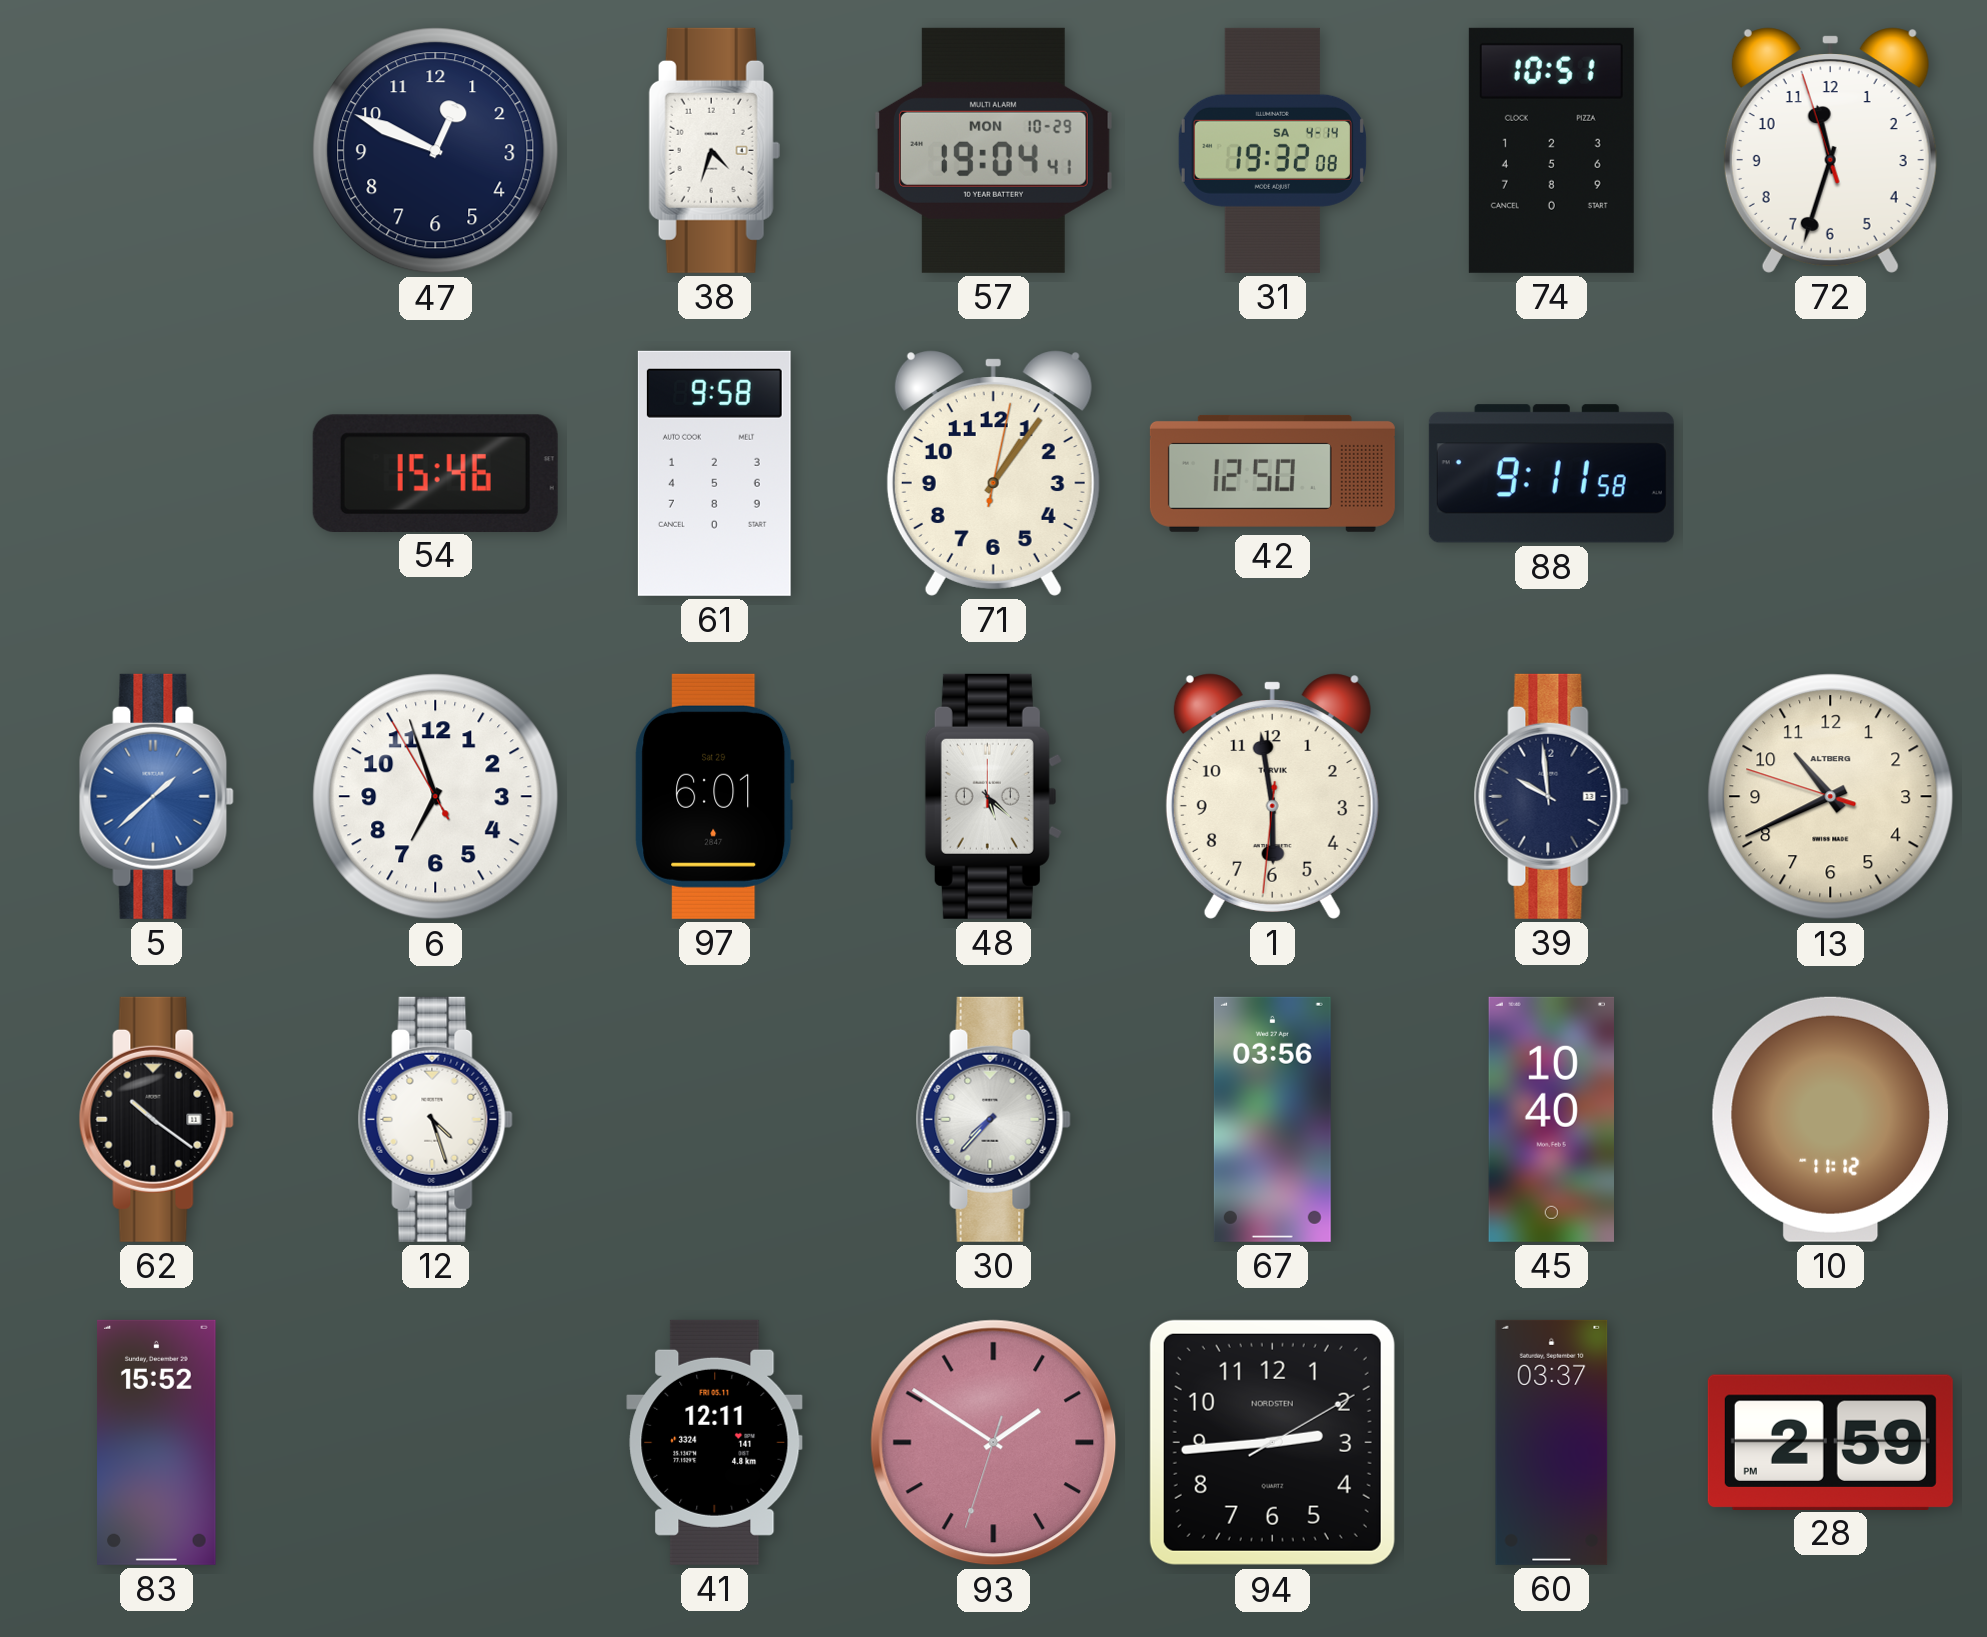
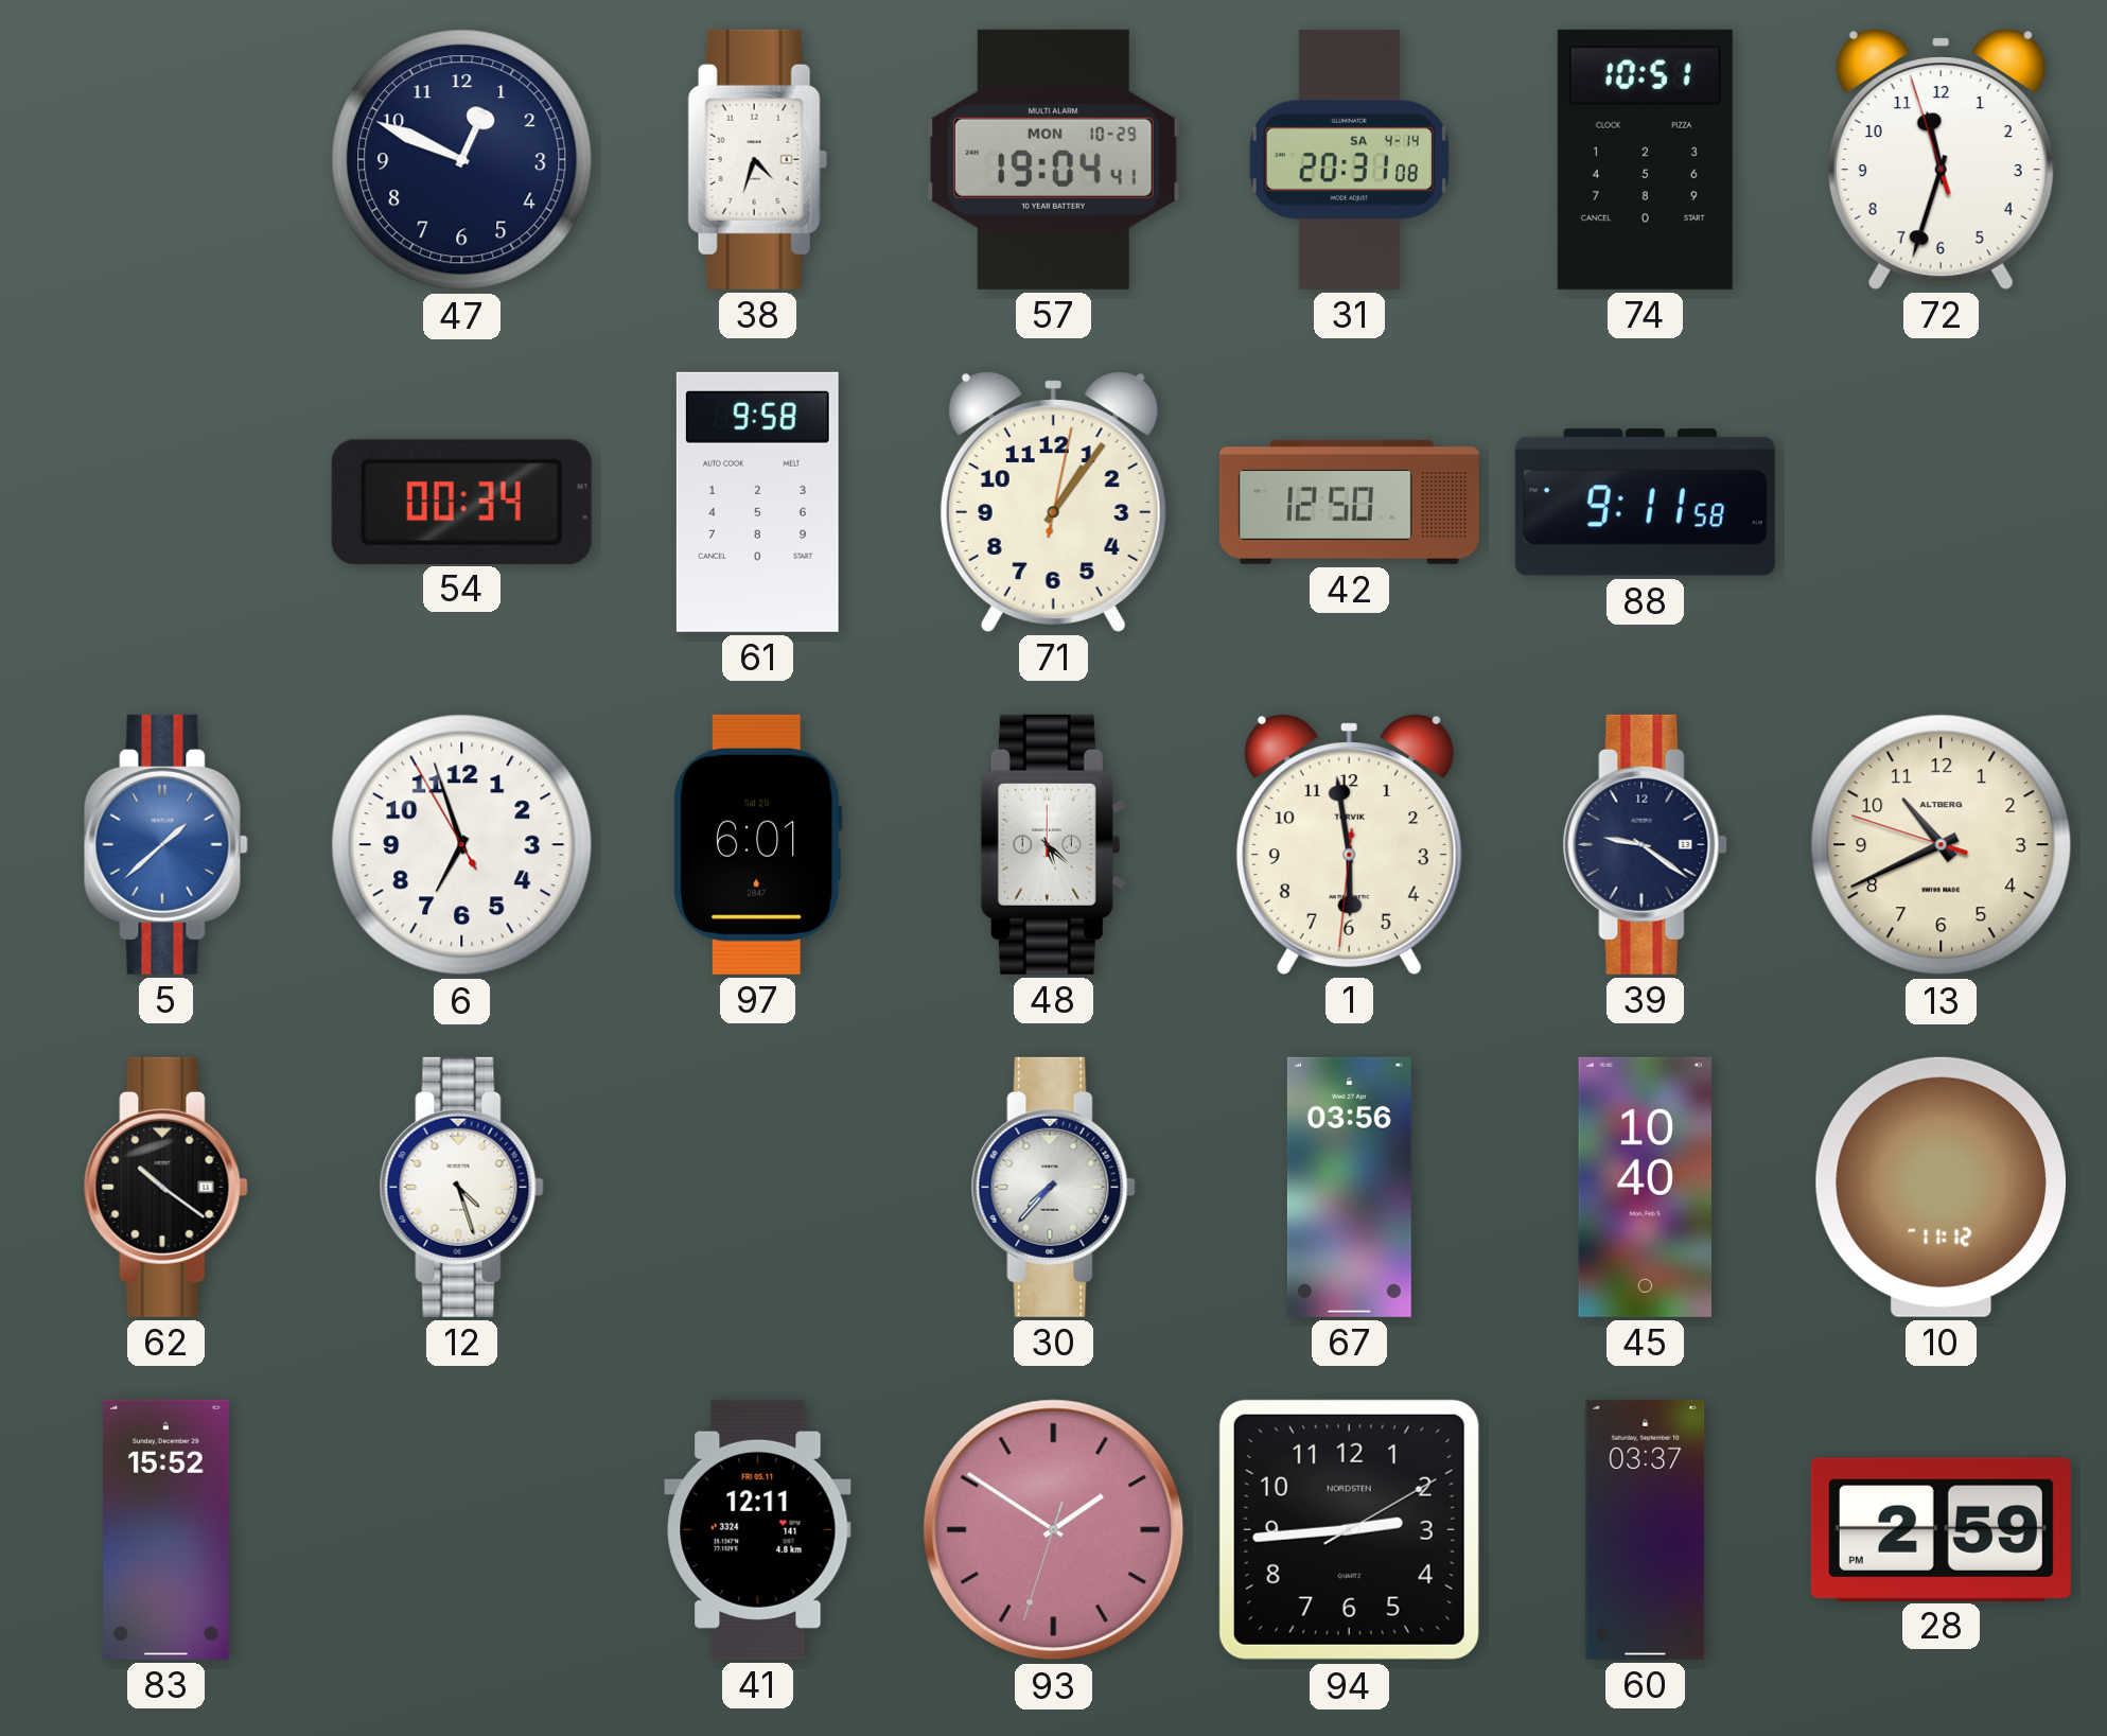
31: 19:32 -> 20:31
54: 15:46 -> 00:34
39: 9:59 -> 9:21
